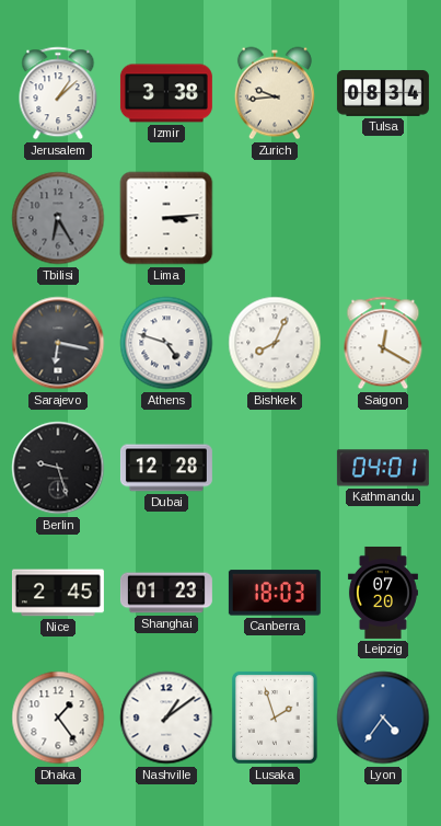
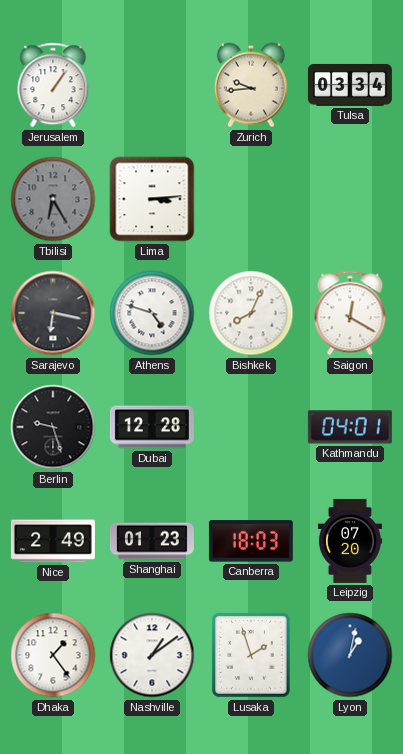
Jerusalem: 1:08 -> 1:06
Izmir: 3:38 -> none
Tulsa: 08:34 -> 03:34
Nice: 2:45 -> 2:49
Lyon: 4:36 -> 1:02
